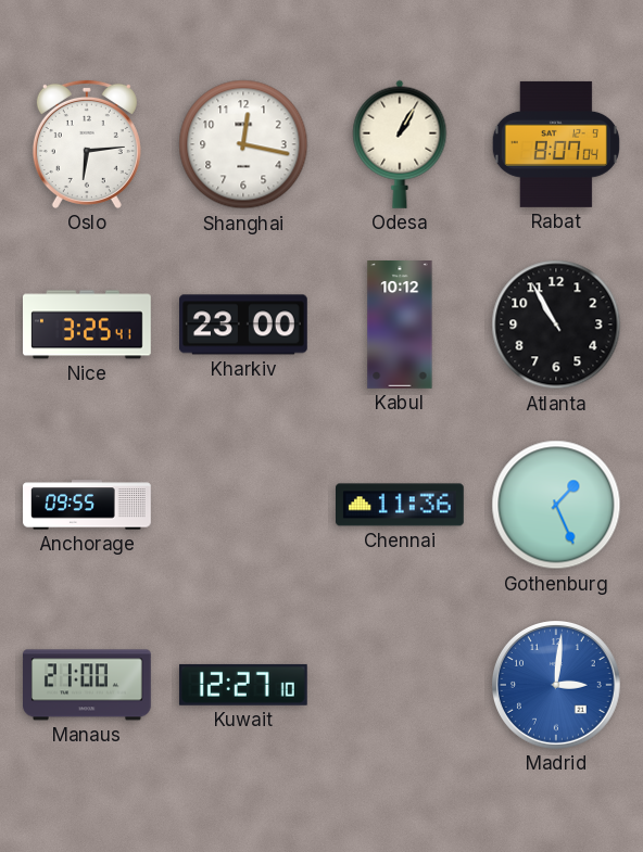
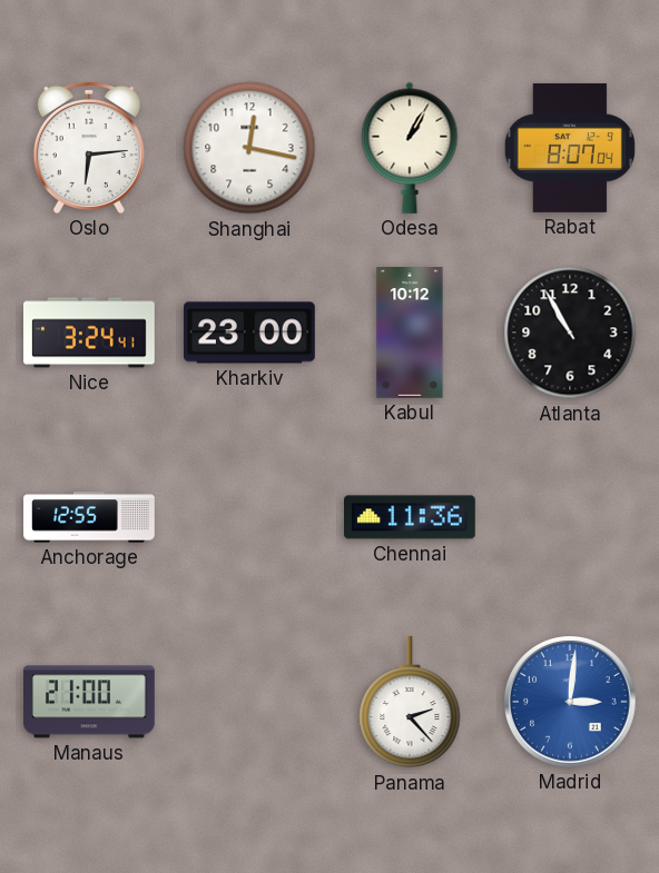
Nice: 3:25 -> 3:24
Anchorage: 09:55 -> 12:55
Gothenburg: 1:26 -> none
Kuwait: 12:27 -> none
Panama: none -> 2:23
